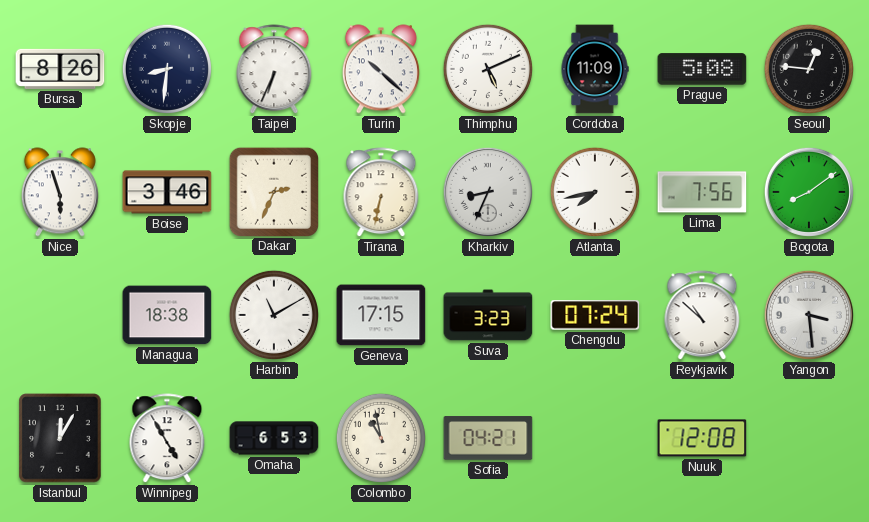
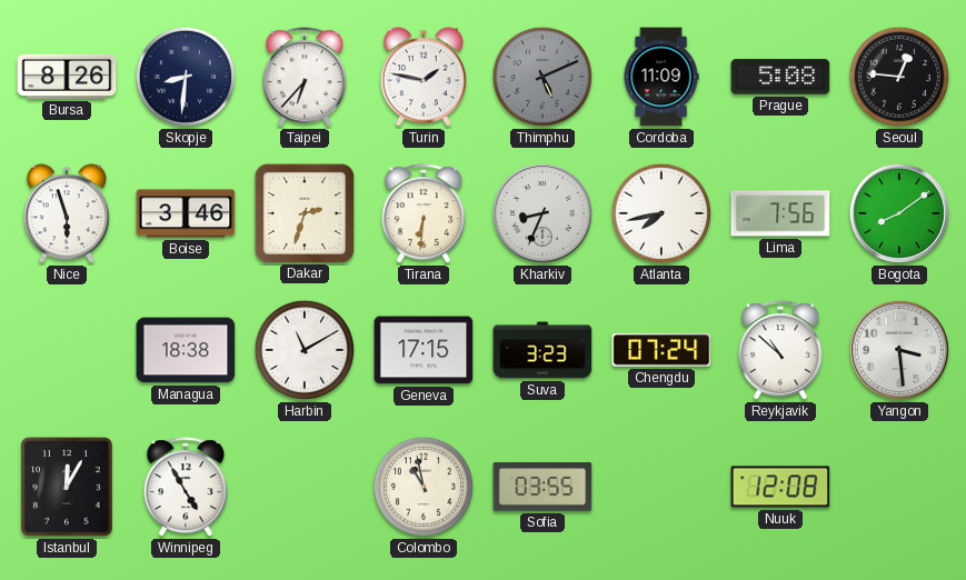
Taipei: 6:34 -> 6:37
Turin: 10:22 -> 1:47
Thimphu dial: white -> grey
Dakar: 2:34 -> 2:33
Tirana: 6:32 -> 6:31
Omaha: 6:53 -> none
Sofia: 04:21 -> 03:55
